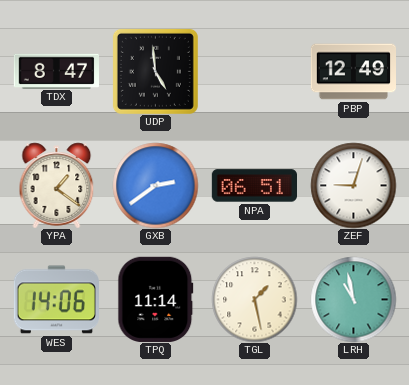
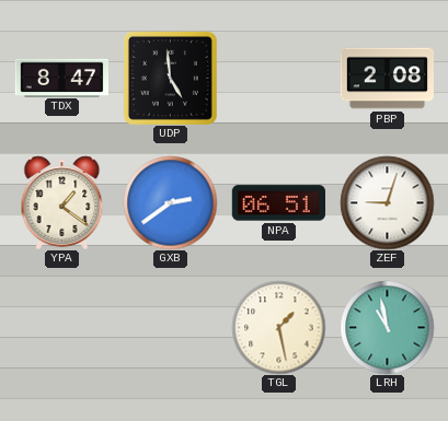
PBP: 12:49 -> 2:08
WES: 14:06 -> none
TPQ: 11:14 -> none
